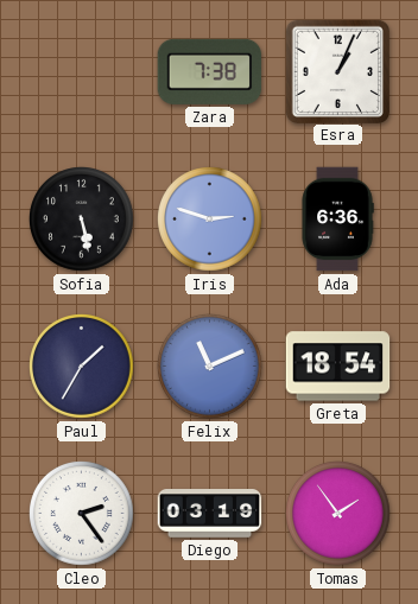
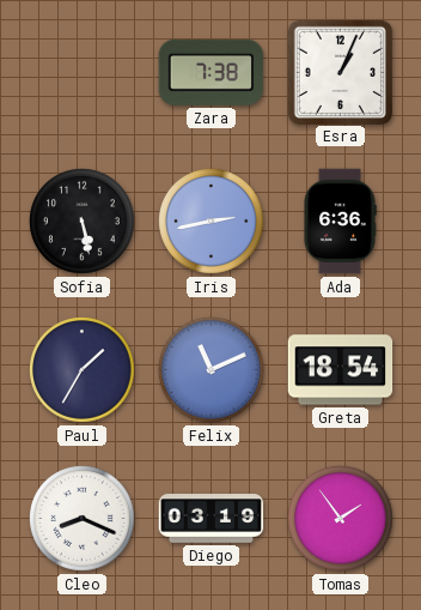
Iris: 2:48 -> 2:43
Cleo: 2:24 -> 8:19
